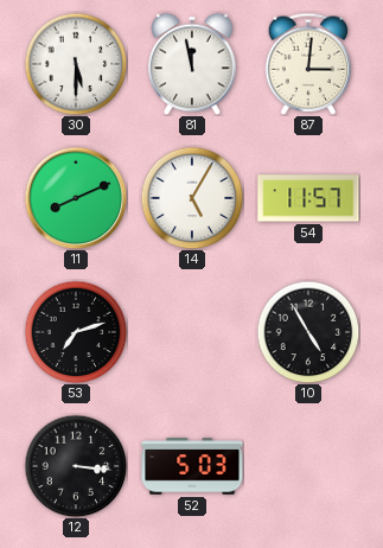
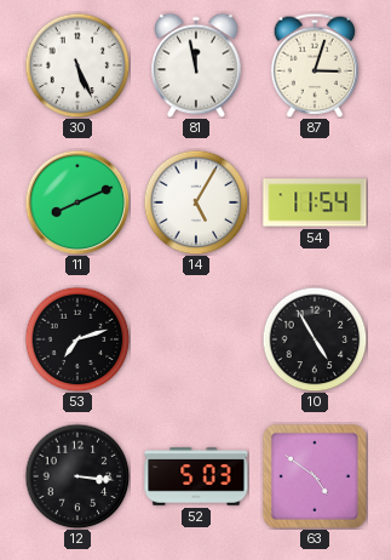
30: 5:30 -> 5:26
87: 3:01 -> 3:03
54: 11:57 -> 11:54
63: none -> 4:51
